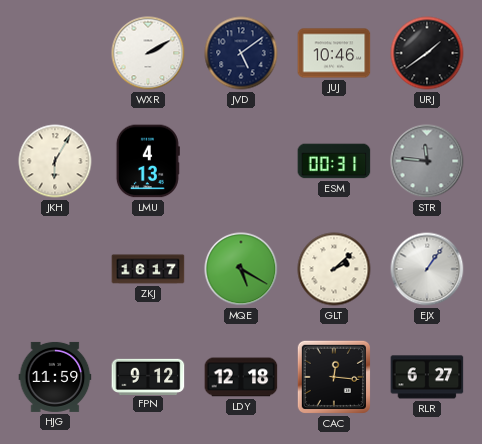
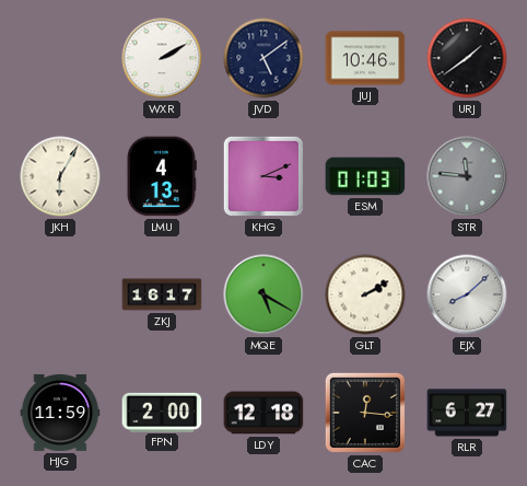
KHG: none -> 3:11
ESM: 00:31 -> 01:03
GLT: 2:08 -> 2:10
EJX: 1:06 -> 8:08
FPN: 9:12 -> 2:00
